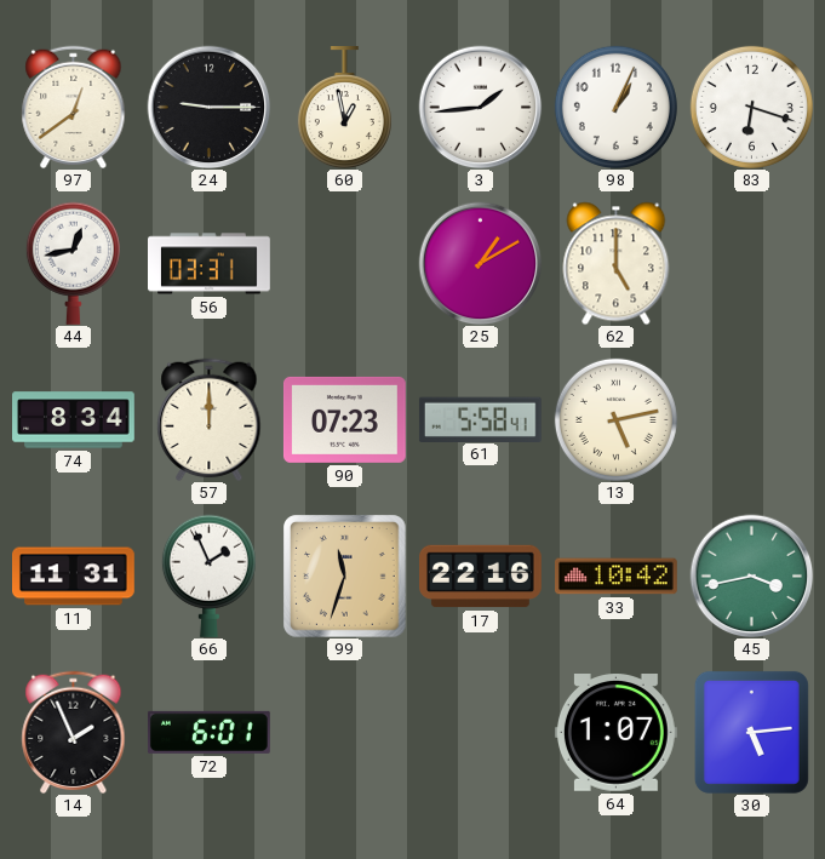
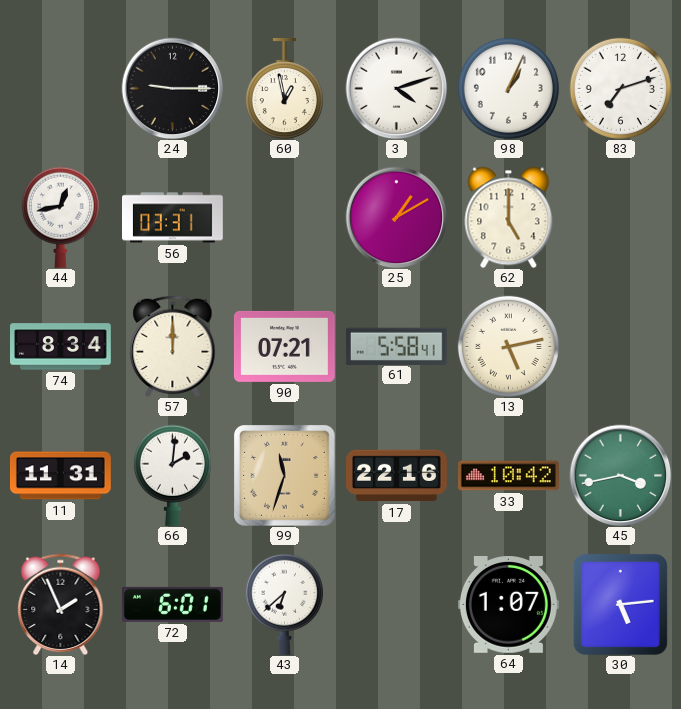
97: 12:39 -> none
3: 1:44 -> 4:12
83: 6:18 -> 7:12
90: 07:23 -> 07:21
66: 1:56 -> 2:01
43: none -> 6:38
